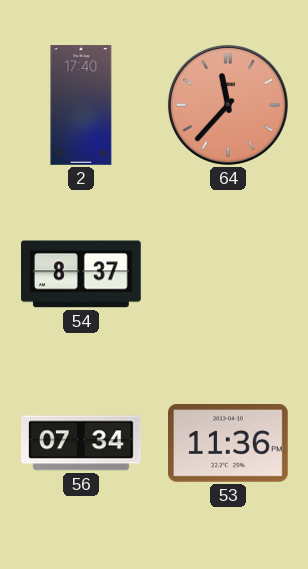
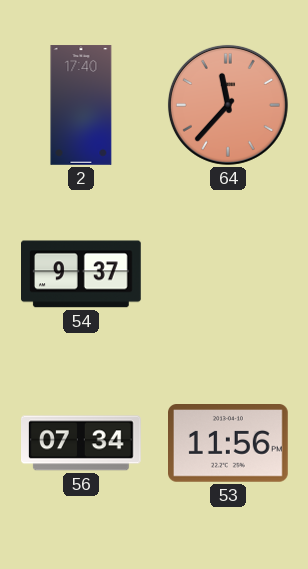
54: 8:37 -> 9:37
53: 11:36 -> 11:56
